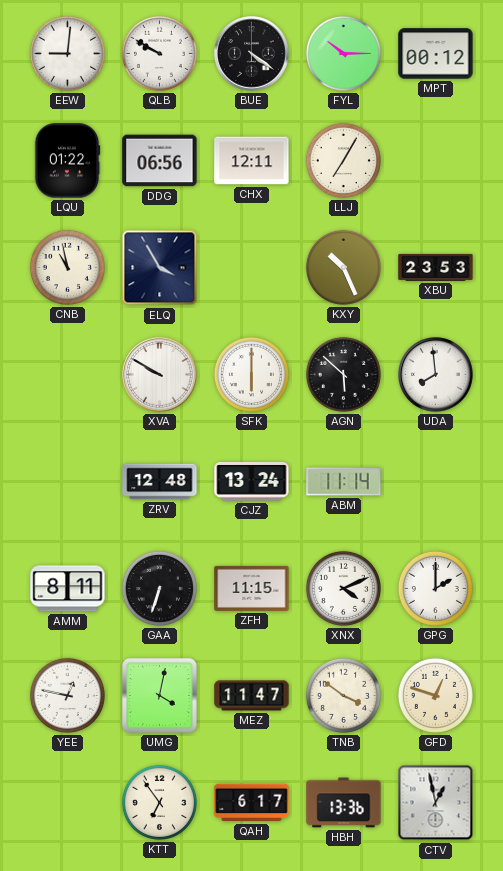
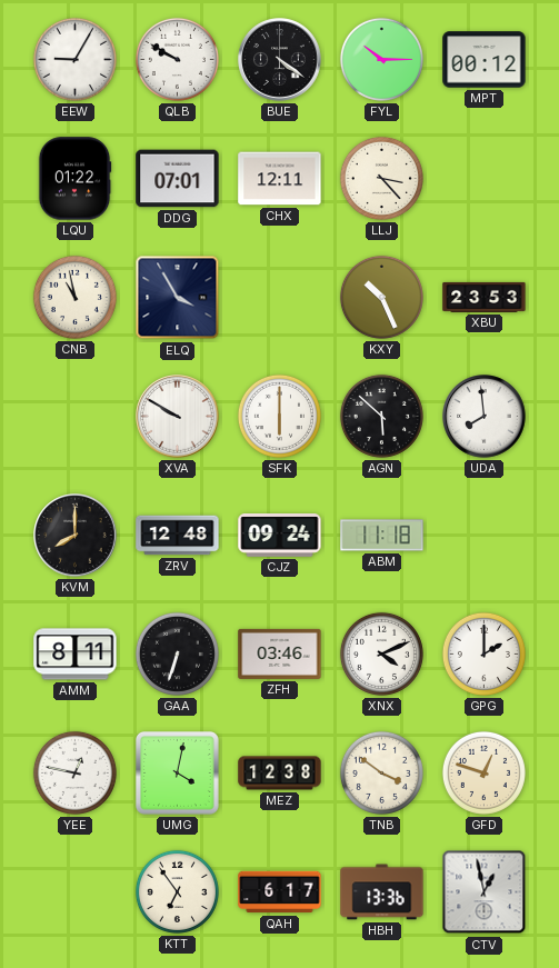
EEW: 9:01 -> 9:05
DDG: 06:56 -> 07:01
LLJ: 7:05 -> 3:23
KVM: none -> 8:00
CJZ: 13:24 -> 09:24
ABM: 11:14 -> 11:18
ZFH: 11:15 -> 03:46
MEZ: 11:47 -> 12:38
